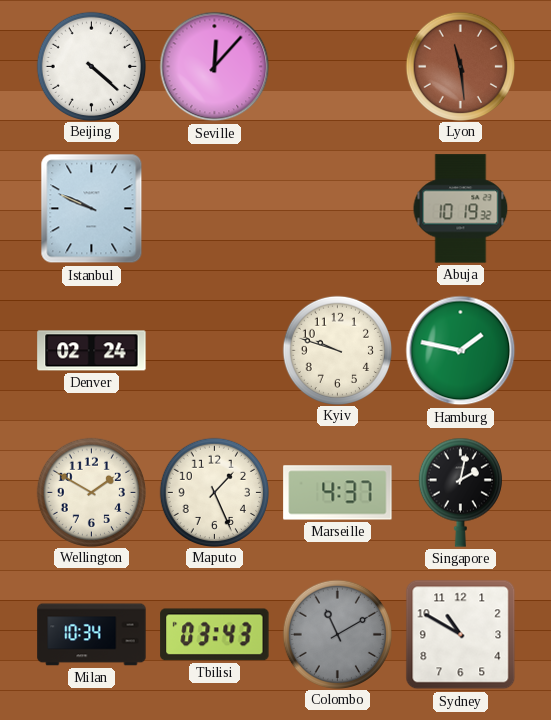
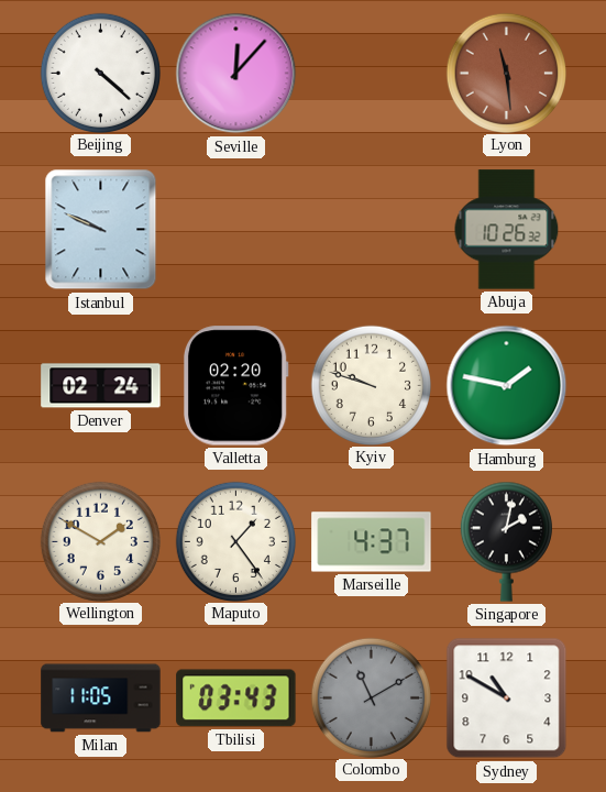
Abuja: 10:19 -> 10:26
Valletta: none -> 02:20
Maputo: 1:26 -> 1:24
Milan: 10:34 -> 11:05
